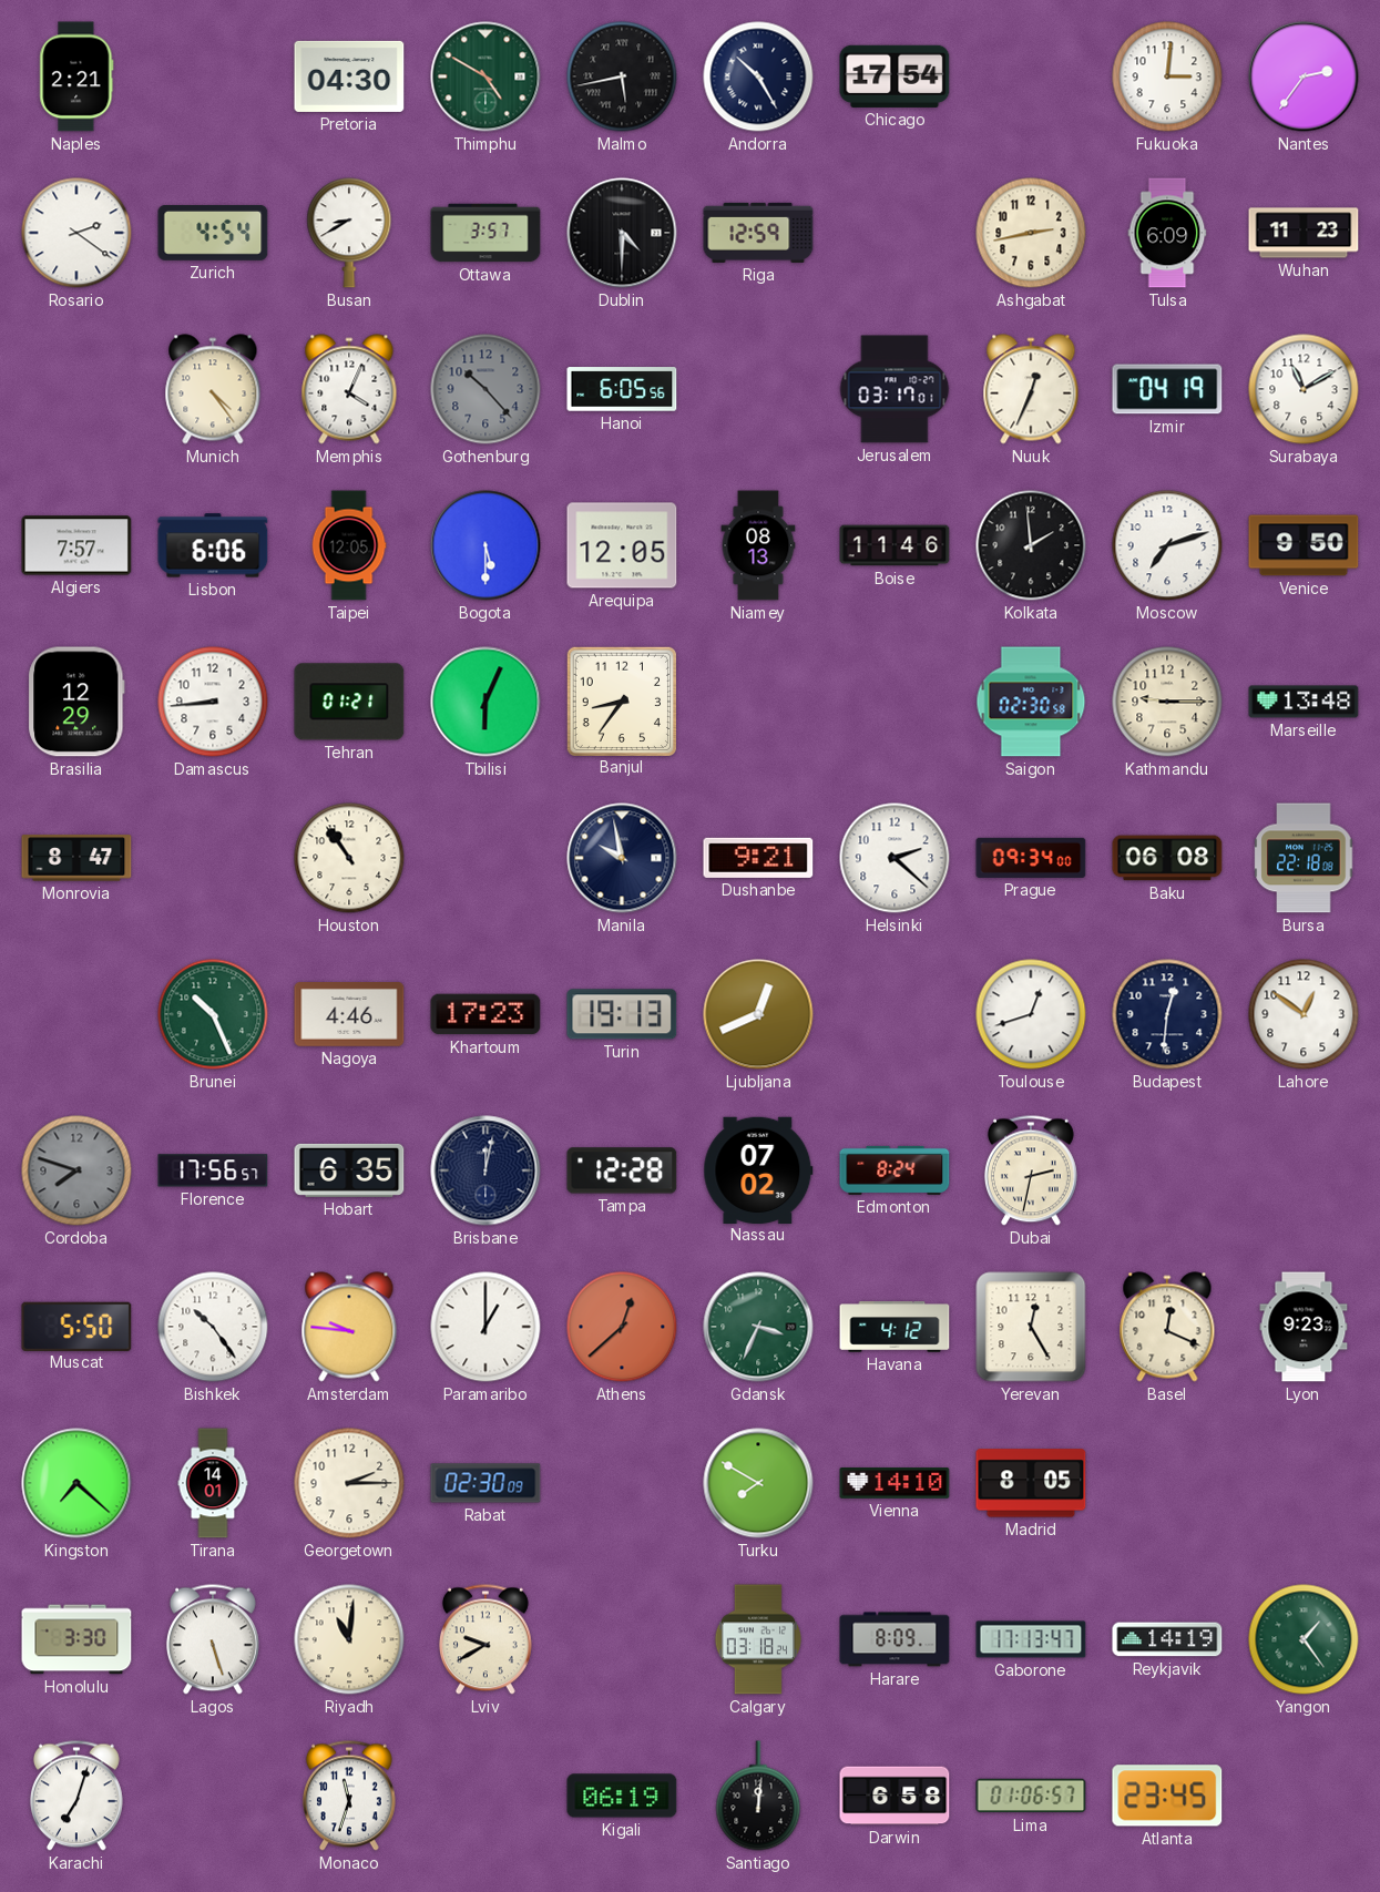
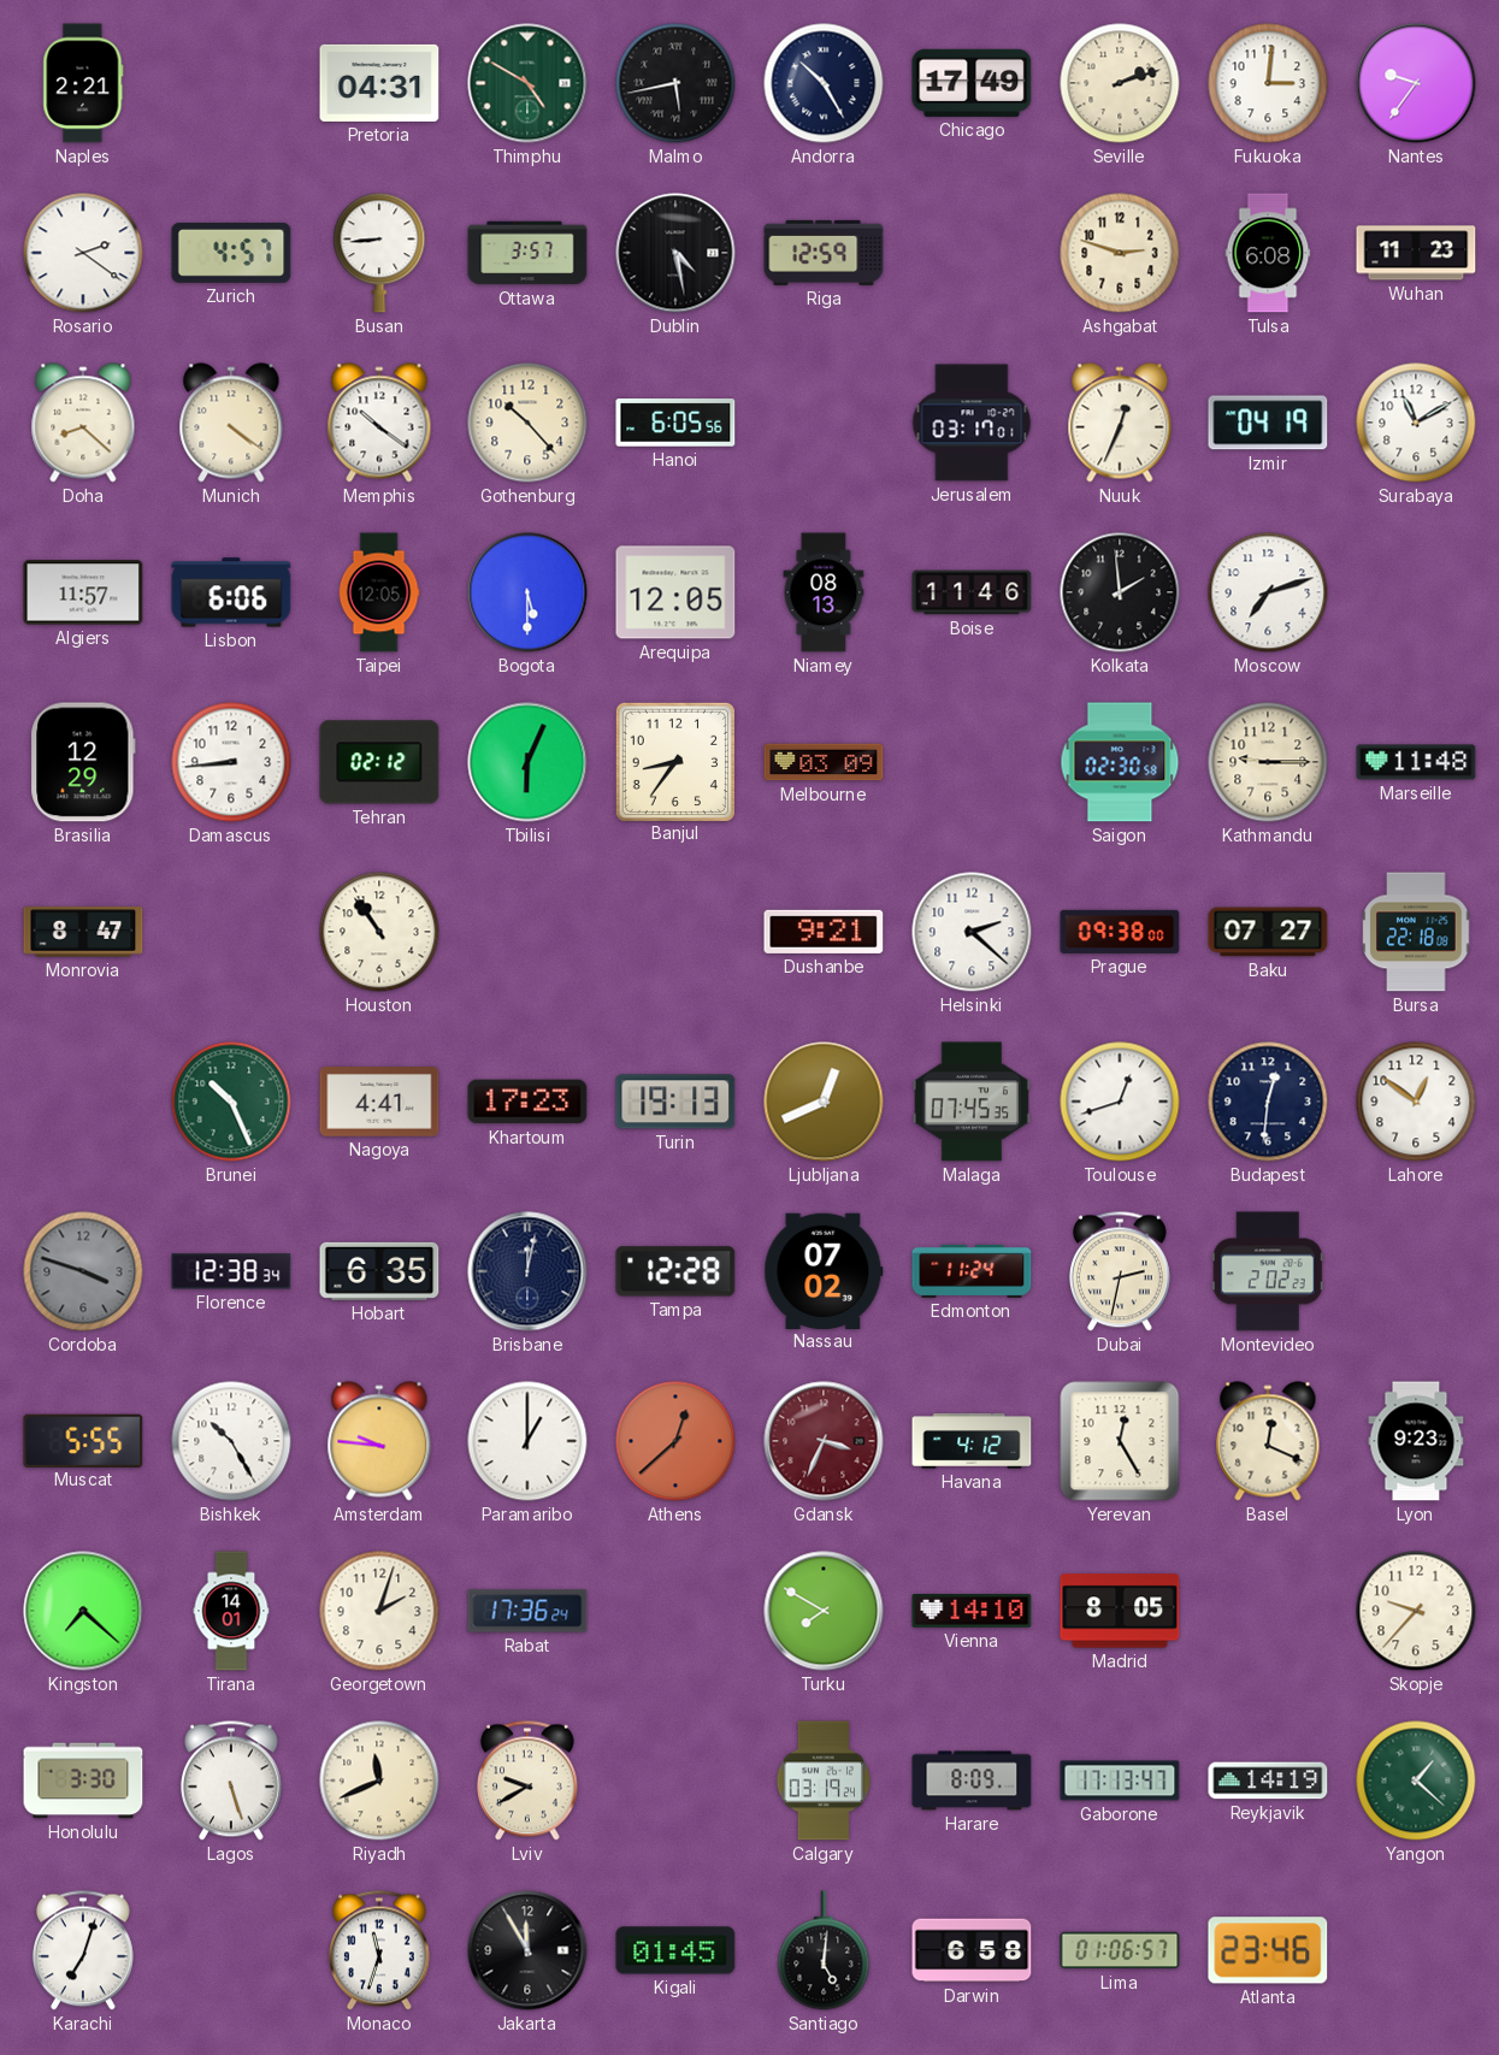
Pretoria: 04:30 -> 04:31
Chicago: 17:54 -> 17:49
Seville: none -> 2:12
Nantes: 2:36 -> 9:36
Zurich: 4:54 -> 4:57
Busan: 8:40 -> 8:44
Dublin: 4:30 -> 4:28
Ashgabat: 2:43 -> 2:48
Tulsa: 6:09 -> 6:08
Doha: none -> 8:22
Munich: 4:24 -> 4:21
Memphis: 4:04 -> 10:21
Gothenburg dial: grey -> cream
Algiers: 7:57 -> 11:57
Venice: 9:50 -> none
Tehran: 01:21 -> 02:12
Melbourne: none -> 03:09
Marseille: 13:48 -> 11:48
Manila: 9:58 -> none
Prague: 09:34 -> 09:38
Baku: 06:08 -> 07:27
Nagoya: 4:46 -> 4:41
Malaga: none -> 07:45
Cordoba: 7:48 -> 3:48
Florence: 17:56 -> 12:38
Edmonton: 8:24 -> 11:24
Montevideo: none -> 2:02
Muscat: 5:50 -> 5:55
Bishkek: 10:24 -> 10:25
Gdansk dial: green -> burgundy
Georgetown: 2:15 -> 2:03
Rabat: 02:30 -> 17:36
Skopje: none -> 9:37
Riyadh: 11:01 -> 11:41
Calgary: 03:18 -> 03:19
Yangon: 1:24 -> 1:22
Jakarta: none -> 11:55
Kigali: 06:19 -> 01:45
Santiago: 12:01 -> 5:01
Atlanta: 23:45 -> 23:46
